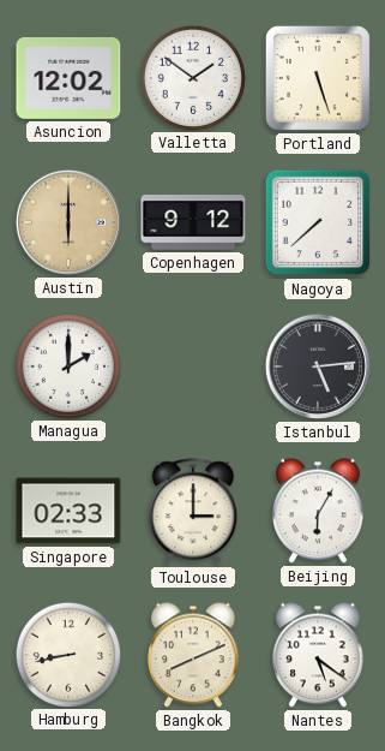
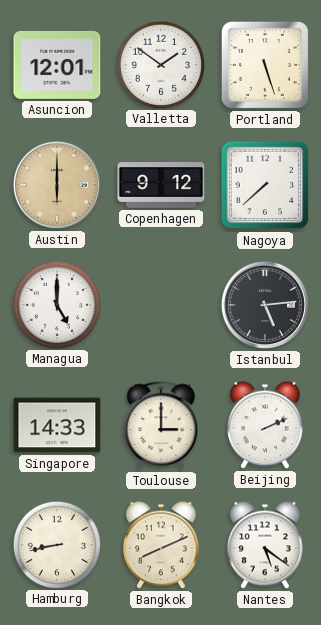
Asuncion: 12:02 -> 12:01
Managua: 2:00 -> 5:00
Singapore: 02:33 -> 14:33
Beijing: 6:05 -> 2:11
